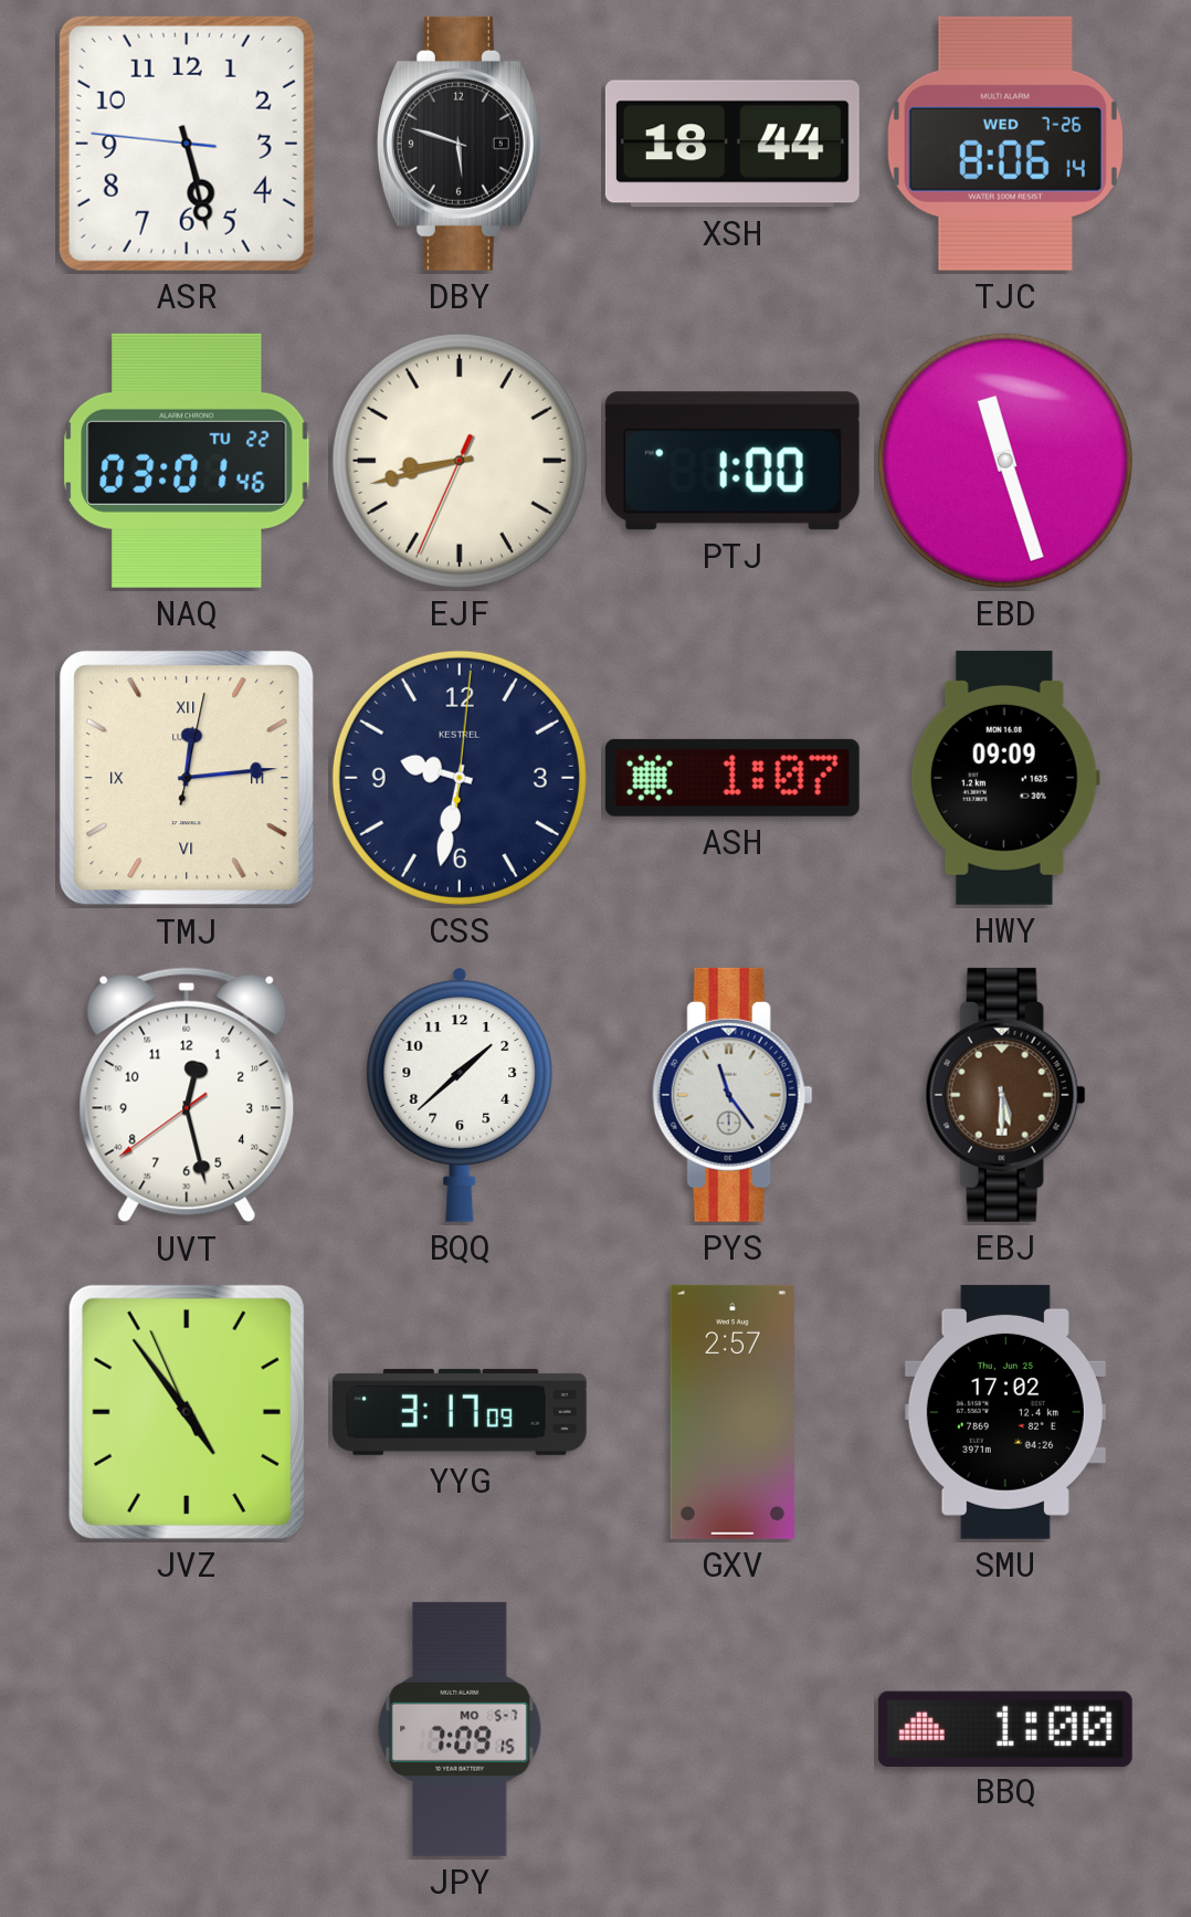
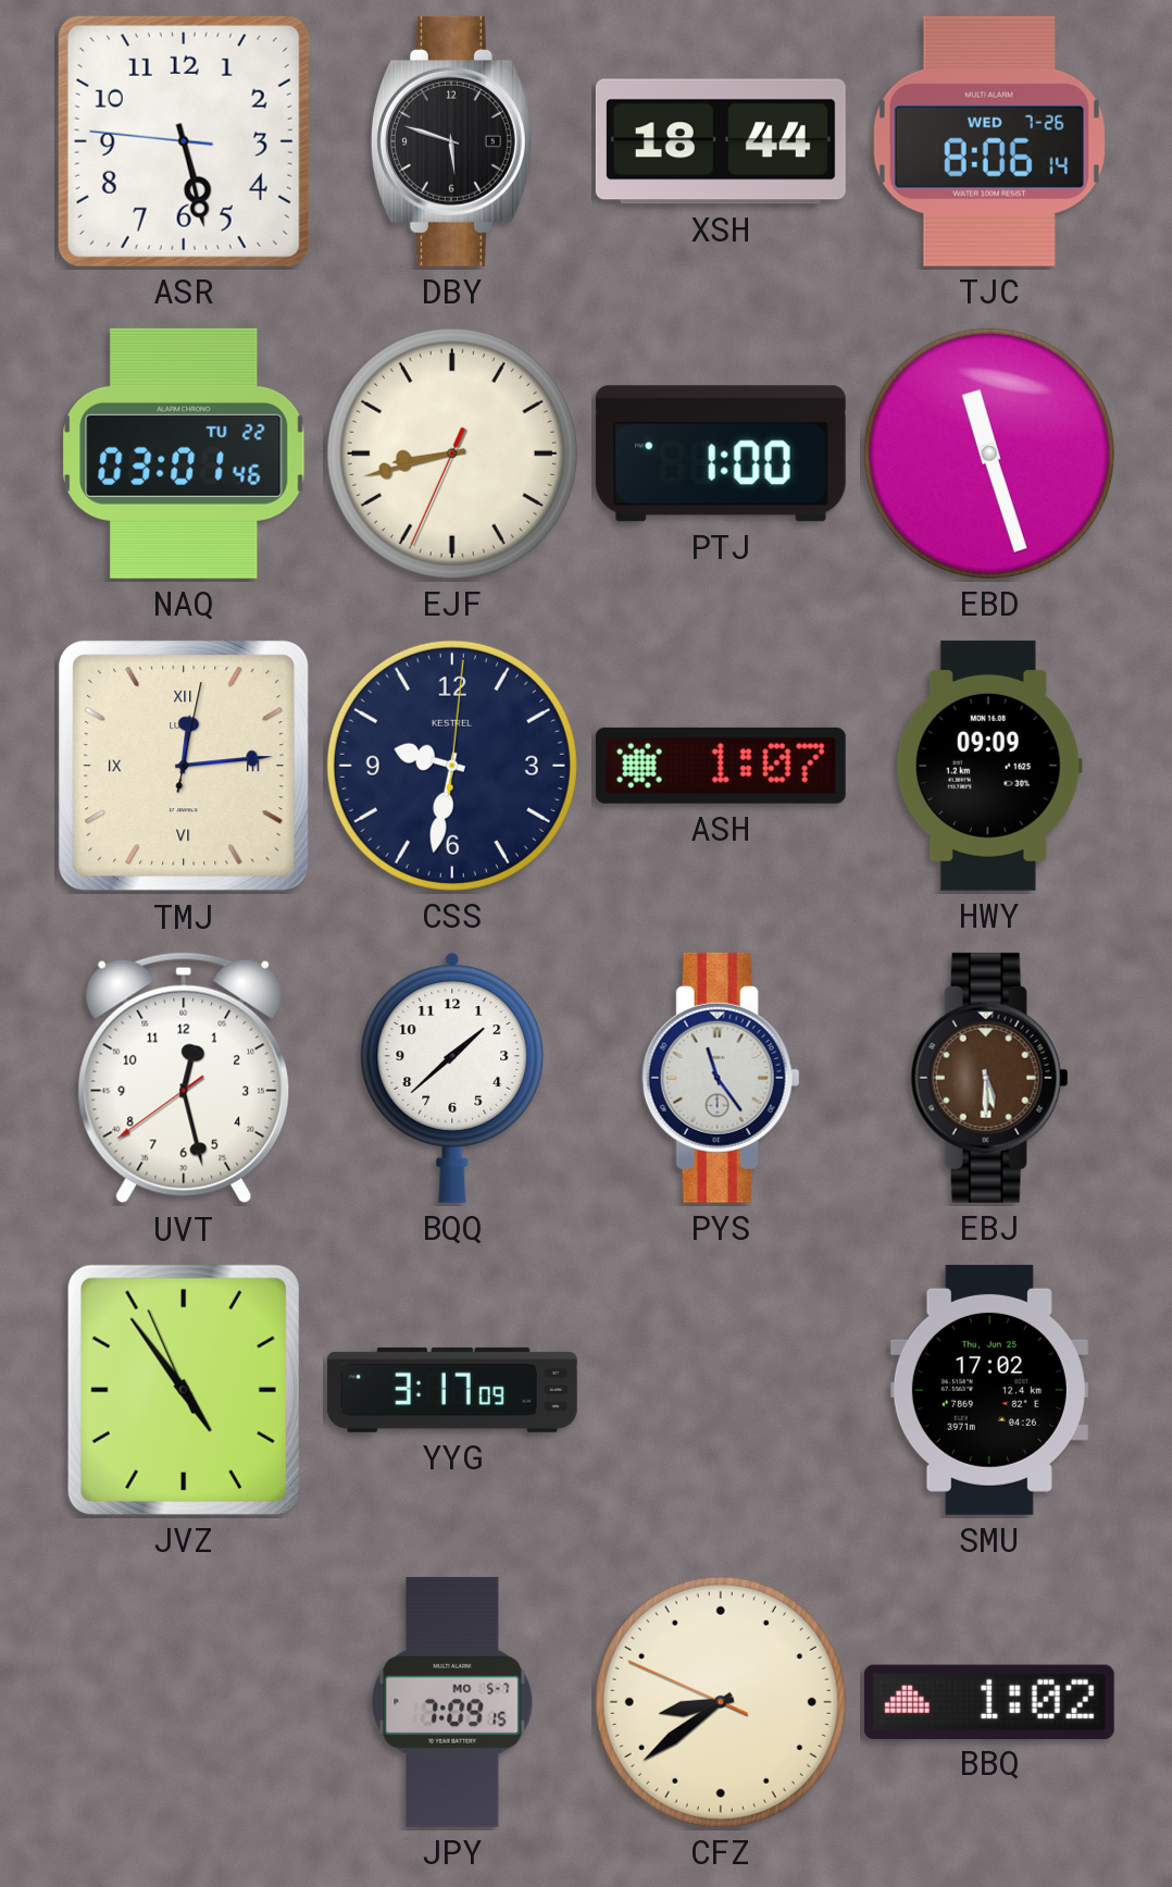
GXV: 2:57 -> none
CFZ: none -> 8:38
BBQ: 1:00 -> 1:02
